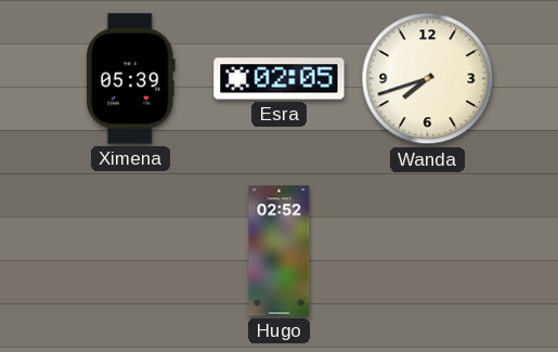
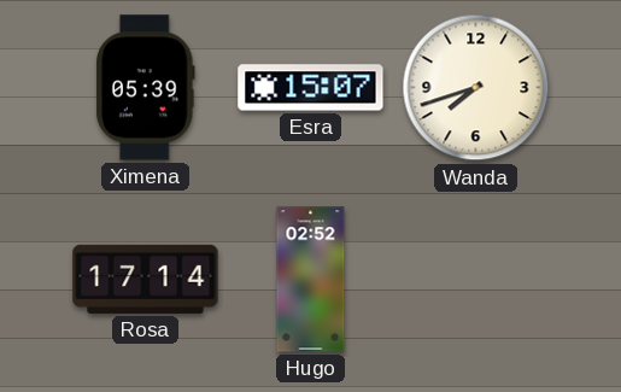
Esra: 02:05 -> 15:07
Rosa: none -> 17:14
